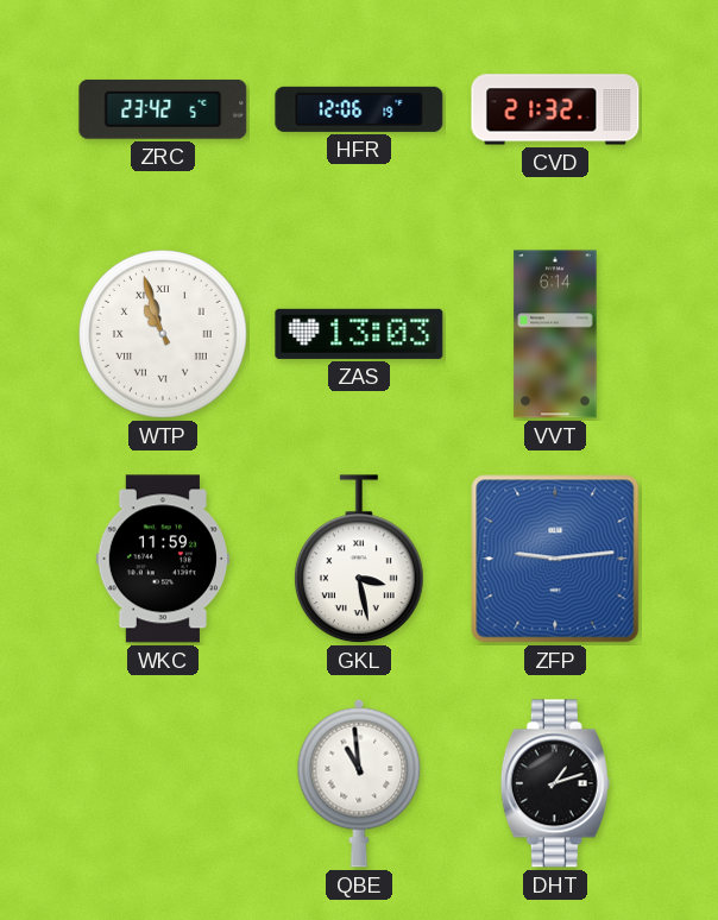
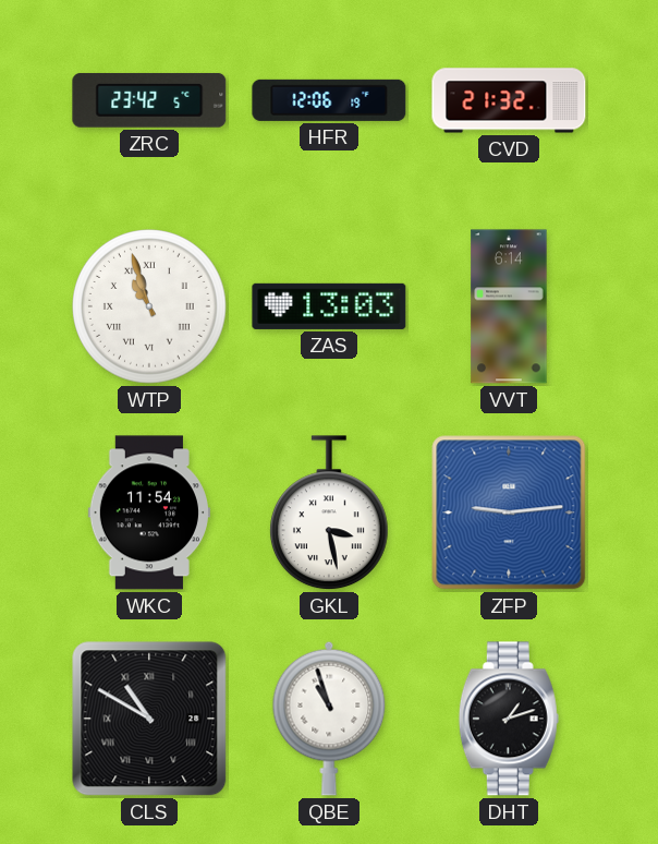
WKC: 11:59 -> 11:54
CLS: none -> 10:50
QBE: 10:59 -> 10:57
